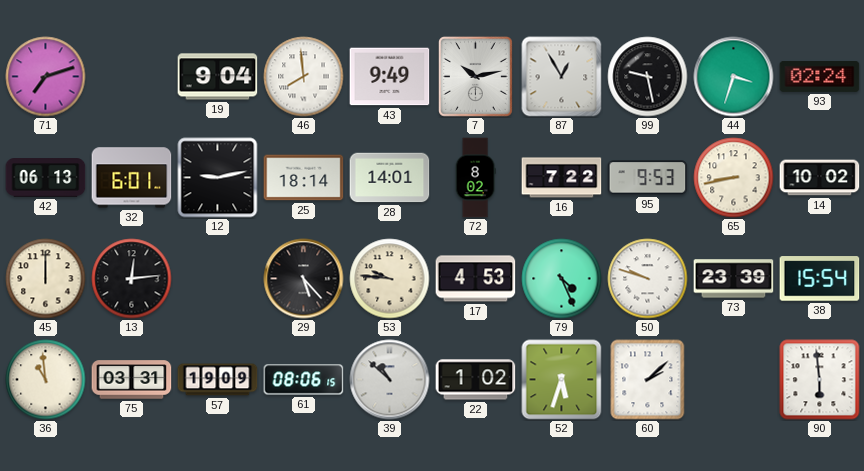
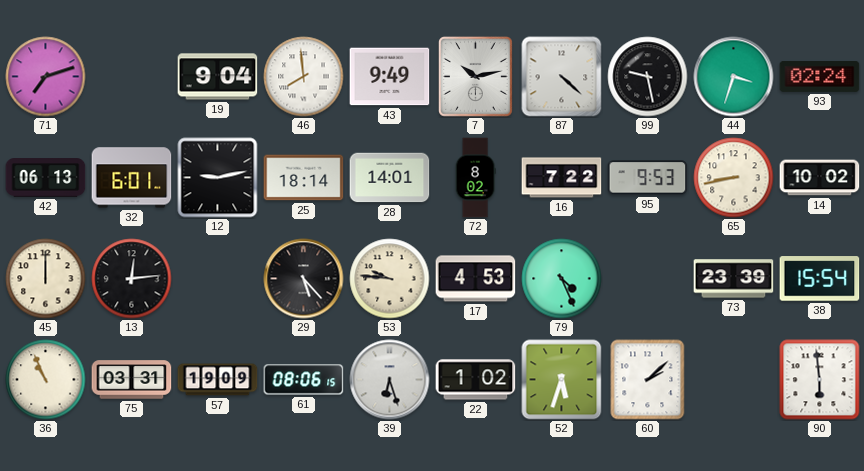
87: 12:55 -> 4:22
50: 9:48 -> none
36: 10:59 -> 10:56
39: 10:52 -> 6:27
